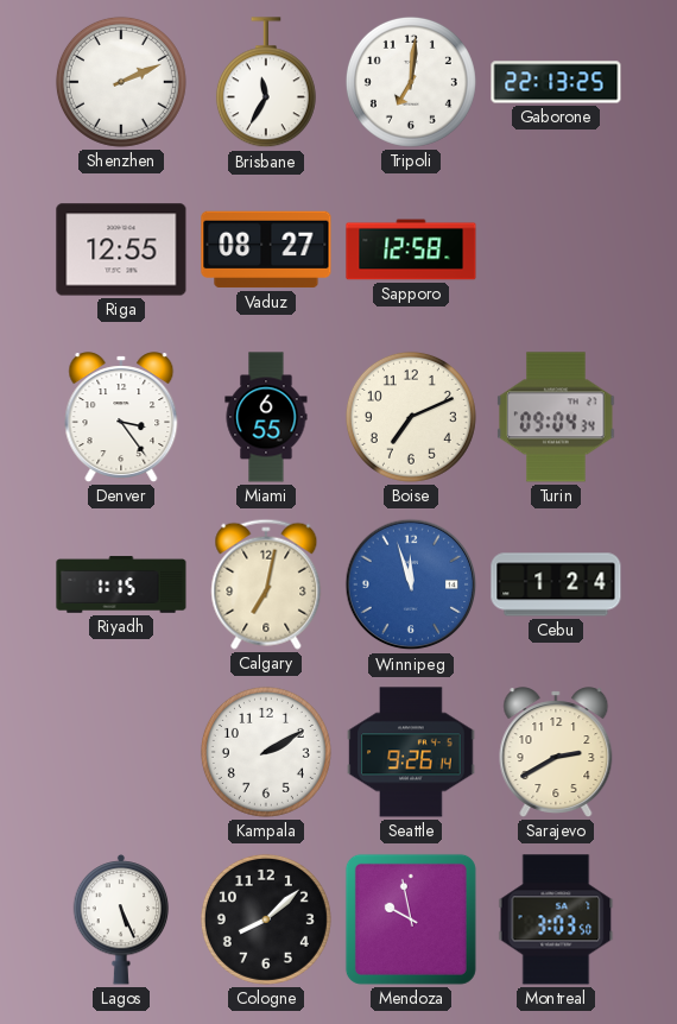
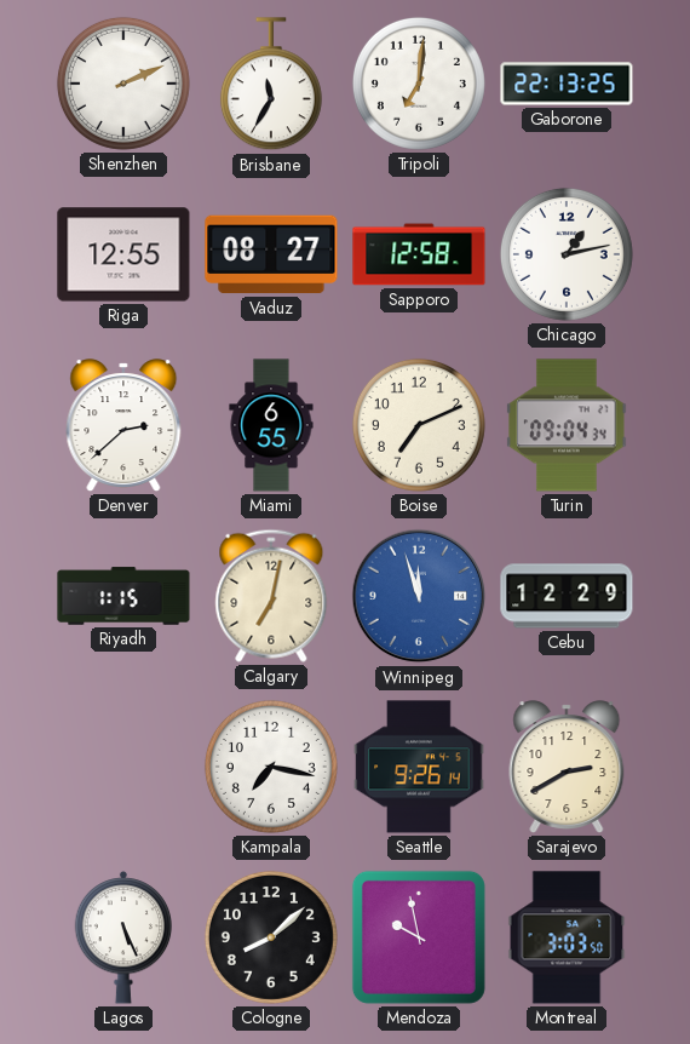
Chicago: none -> 1:13
Denver: 3:24 -> 2:38
Cebu: 1:24 -> 12:29
Kampala: 2:10 -> 7:17
